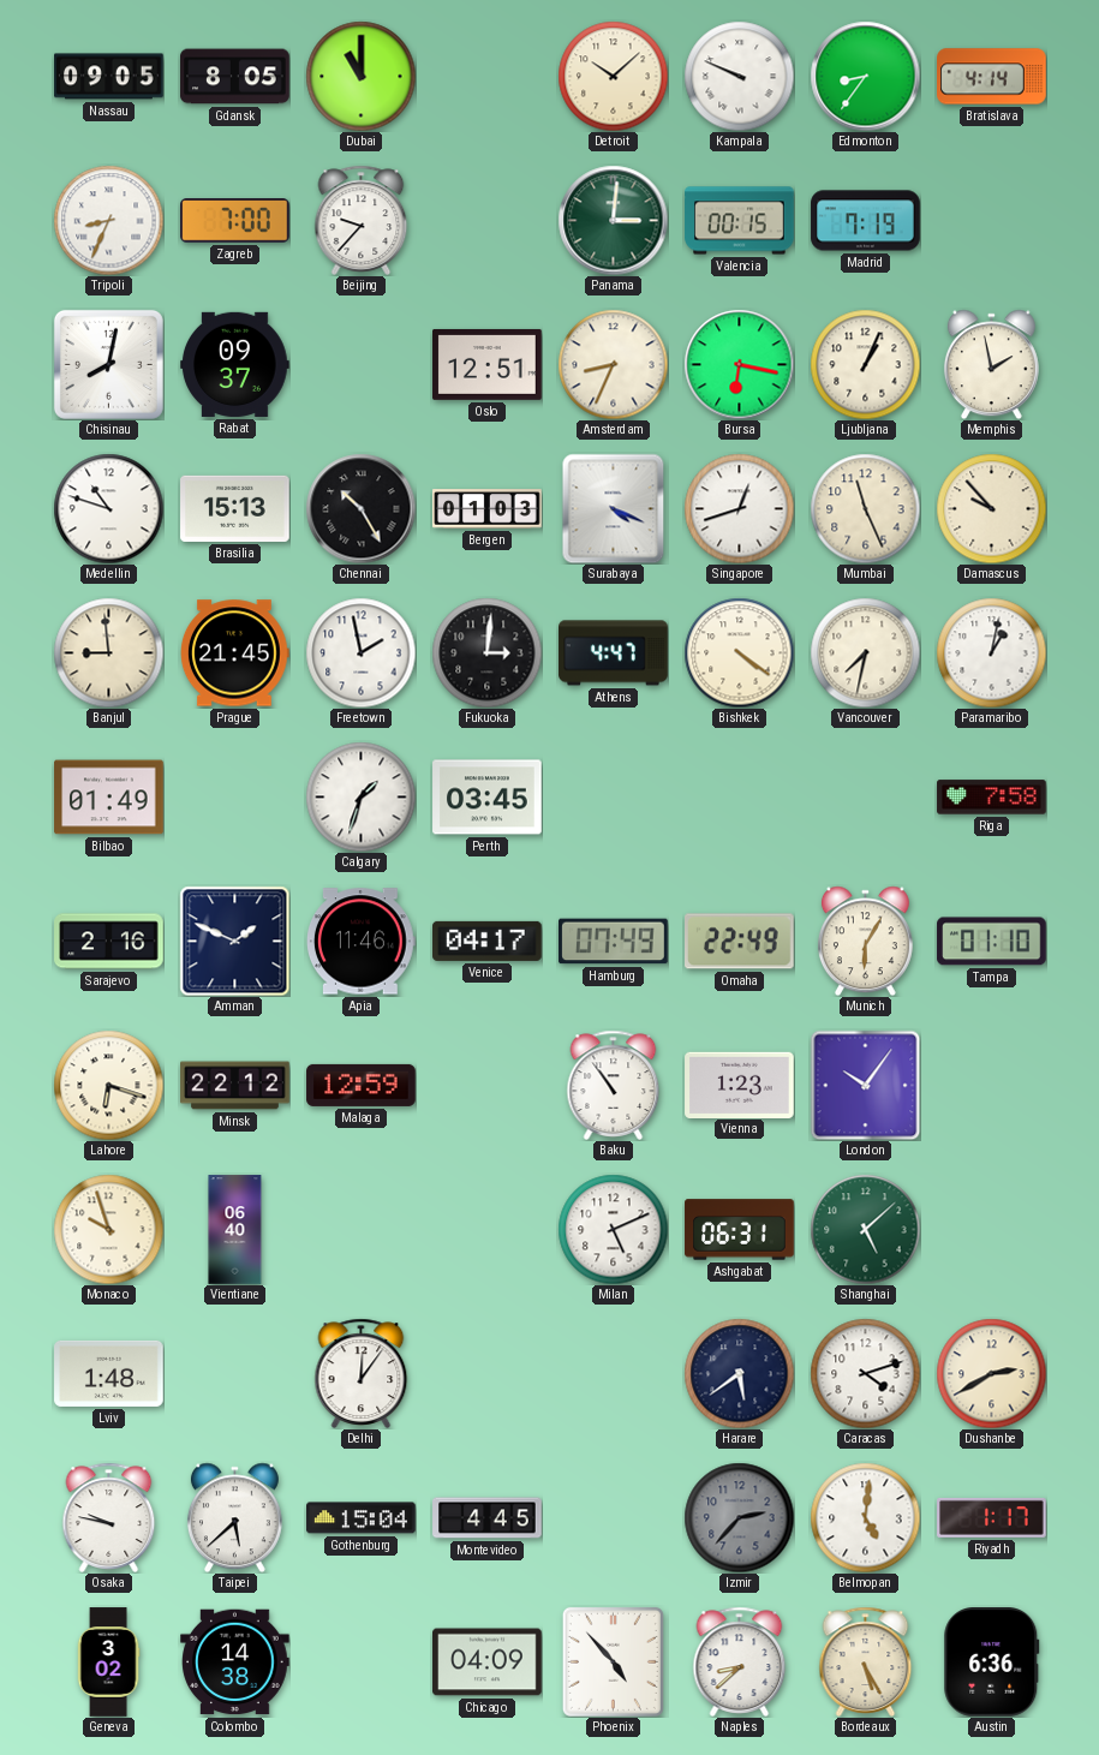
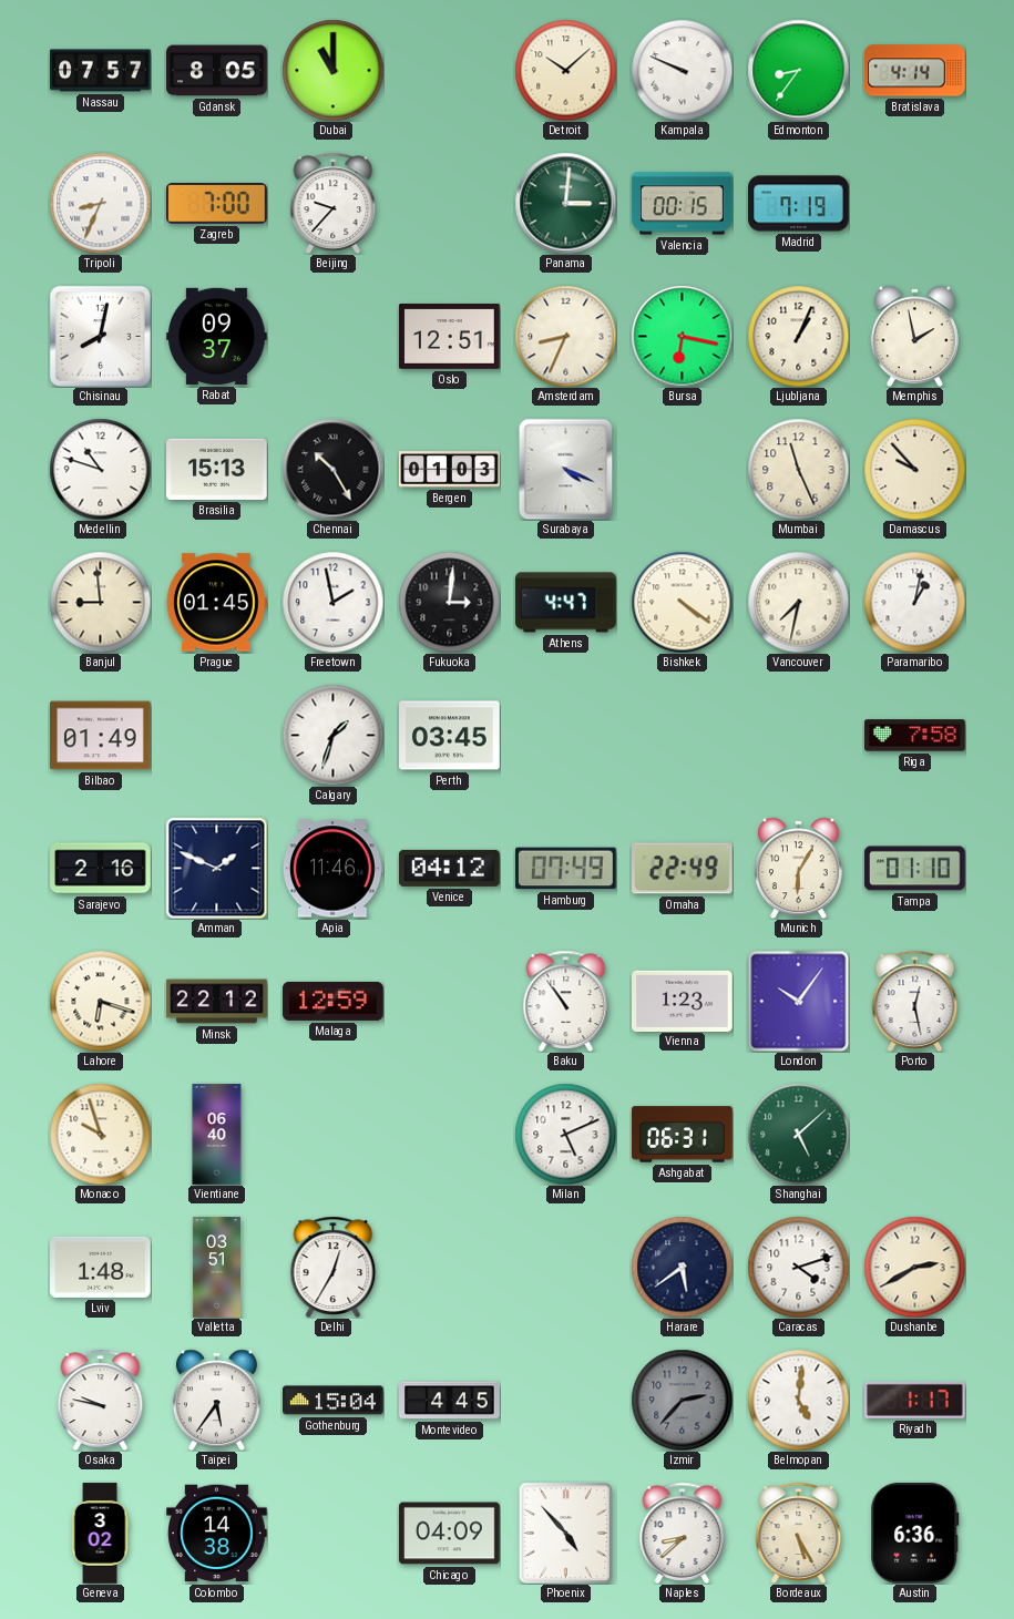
Nassau: 09:05 -> 07:57
Singapore: 12:42 -> none
Prague: 21:45 -> 01:45
Venice: 04:17 -> 04:12
Porto: none -> 12:28
Valletta: none -> 03:51
Delhi: 12:06 -> 12:35
Taipei: 5:38 -> 5:36
